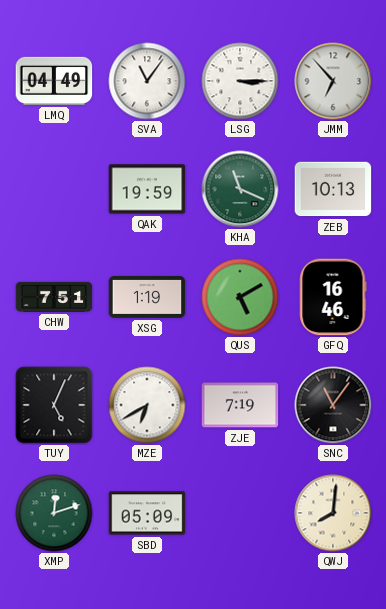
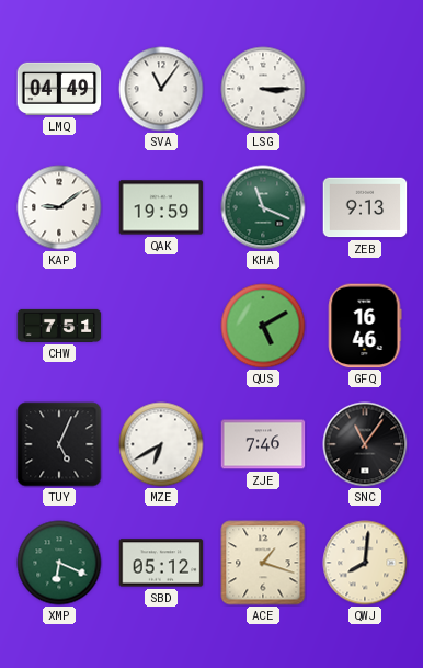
JMM: 6:53 -> none
KAP: none -> 9:09
ZEB: 10:13 -> 9:13
XSG: 1:19 -> none
ZJE: 7:19 -> 7:46
XMP: 12:12 -> 6:19
SBD: 05:09 -> 05:12
ACE: none -> 1:18
